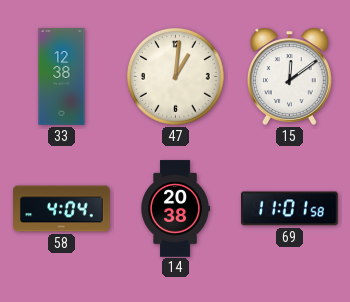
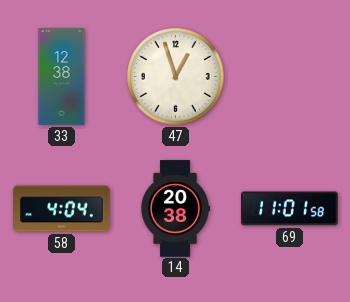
47: 1:01 -> 12:57
15: 12:09 -> none
